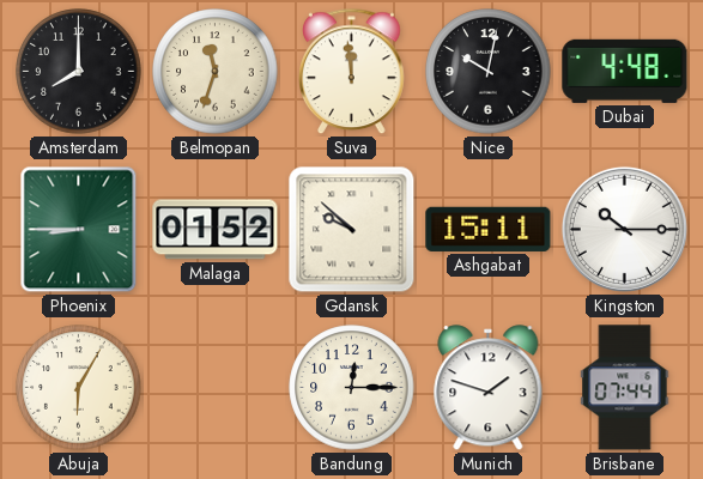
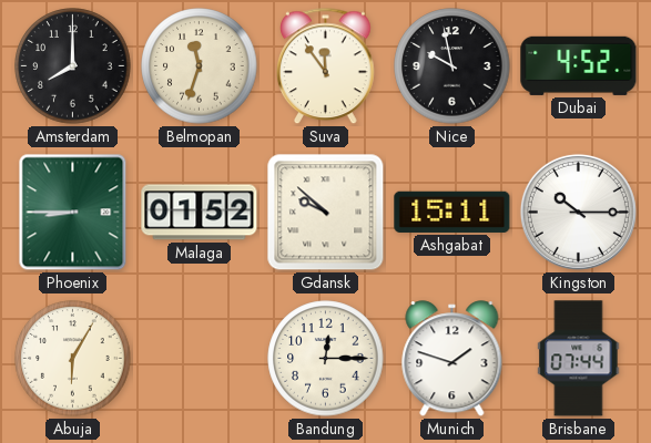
Suva: 11:59 -> 11:54
Nice: 10:02 -> 9:58
Dubai: 4:48 -> 4:52
